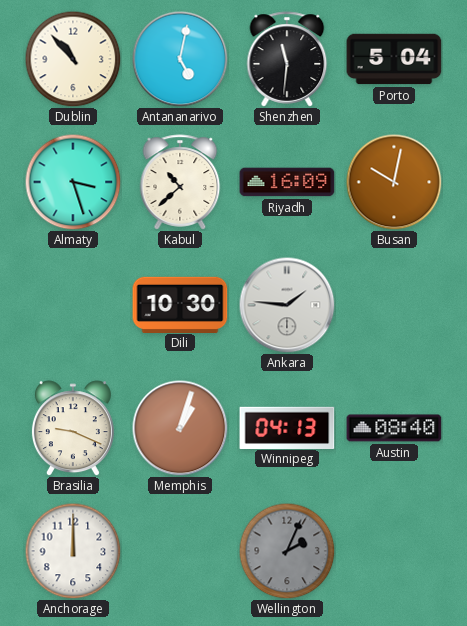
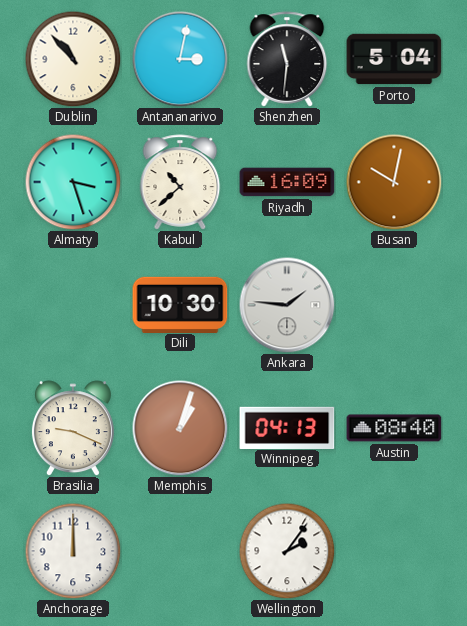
Antananarivo: 5:02 -> 3:02
Wellington: 2:04 -> 2:06
Wellington dial: grey -> white
